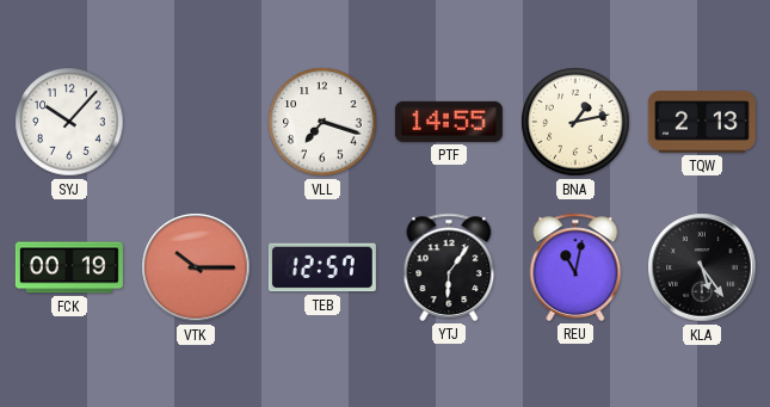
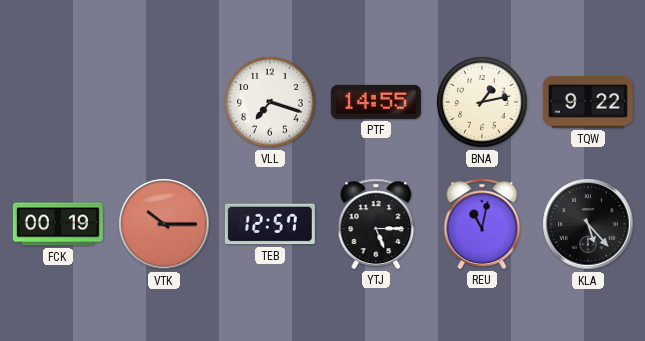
SYJ: 10:07 -> none
TQW: 2:13 -> 9:22
YTJ: 6:06 -> 5:15
KLA: 5:24 -> 5:23
